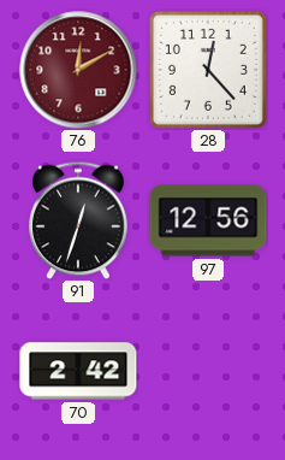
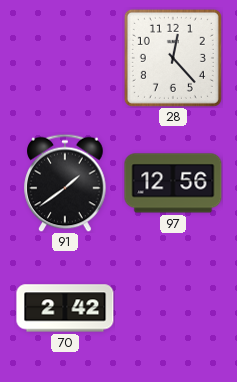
76: 12:10 -> none
91: 12:33 -> 1:39
